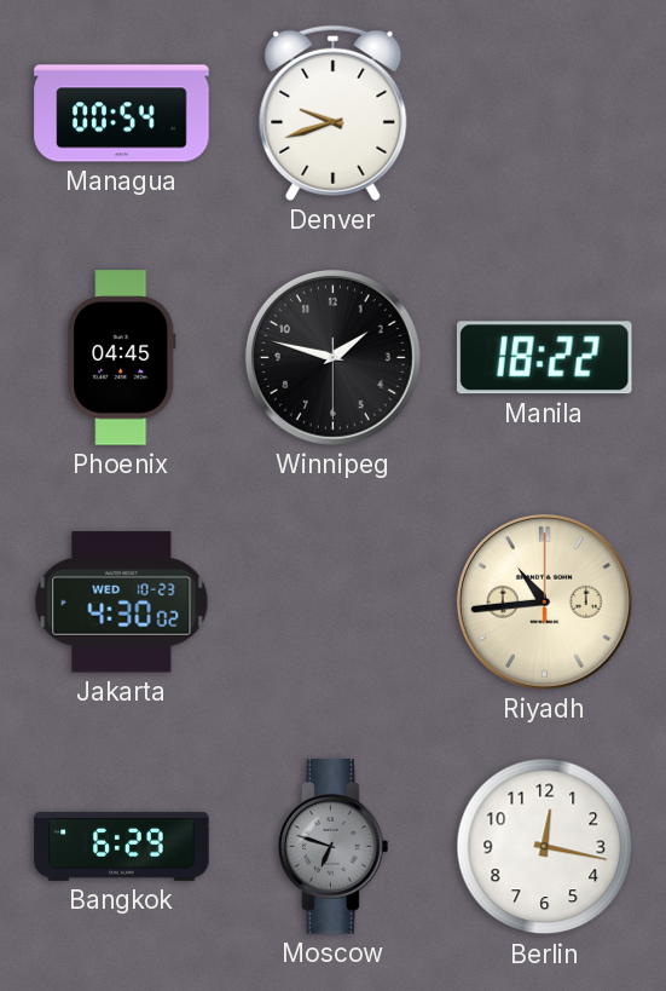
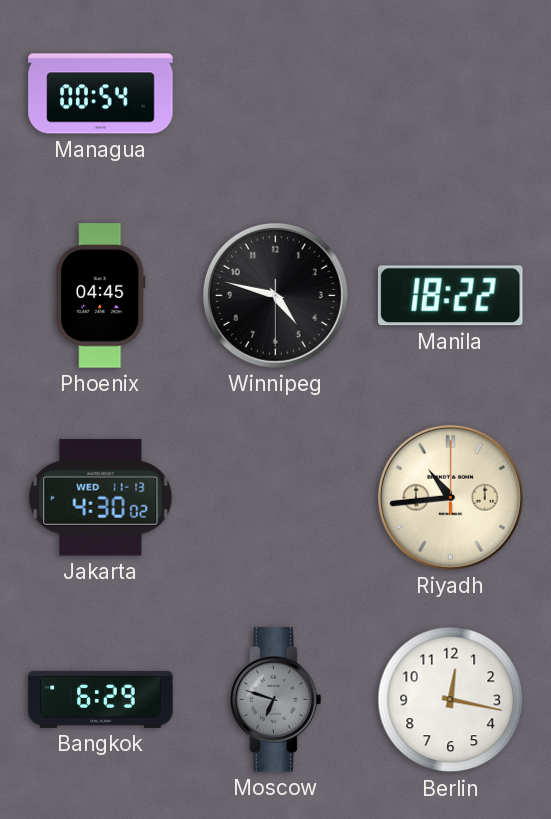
Denver: 9:42 -> none
Winnipeg: 1:47 -> 4:47
Jakarta date: WED 10-23 -> WED 11-13
